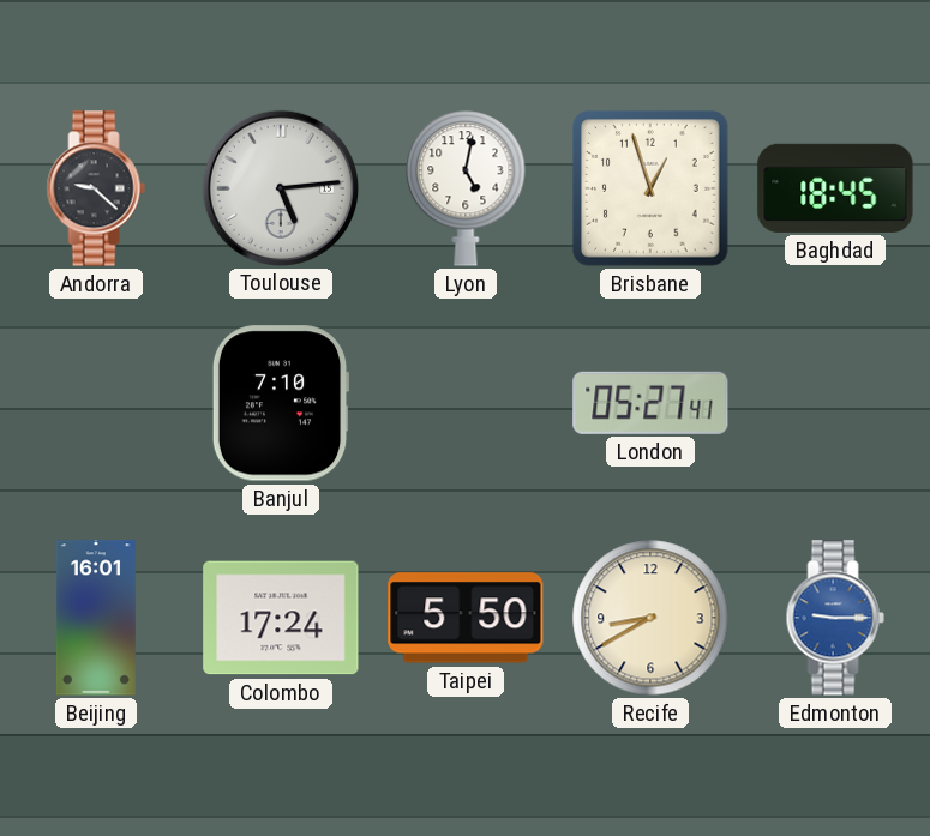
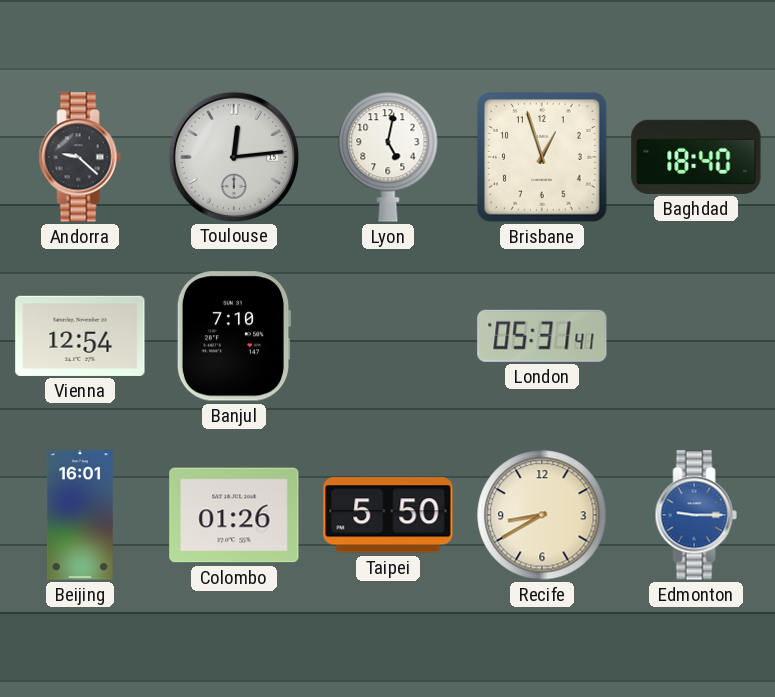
Toulouse: 5:14 -> 12:14
Baghdad: 18:45 -> 18:40
Vienna: none -> 12:54
London: 05:27 -> 05:31
Colombo: 17:24 -> 01:26
